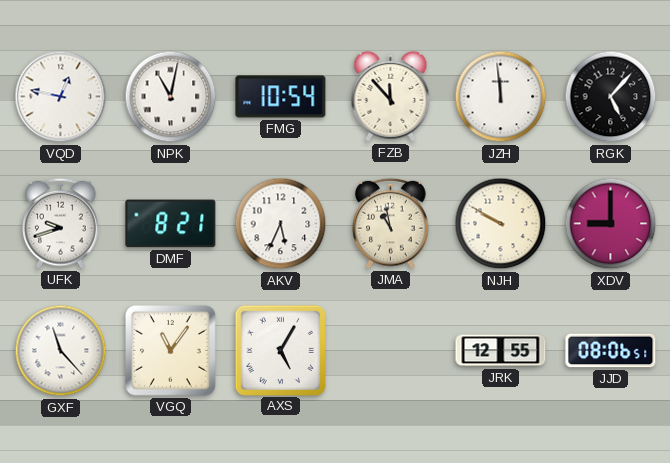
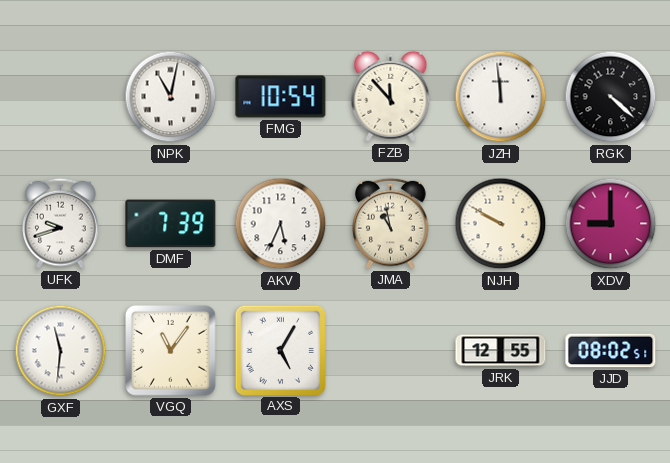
VQD: 12:47 -> none
RGK: 5:07 -> 4:22
DMF: 8:21 -> 7:39
GXF: 11:23 -> 11:31
JJD: 08:06 -> 08:02
